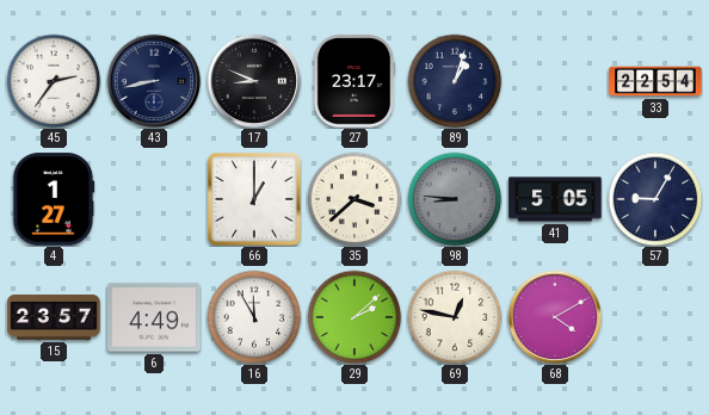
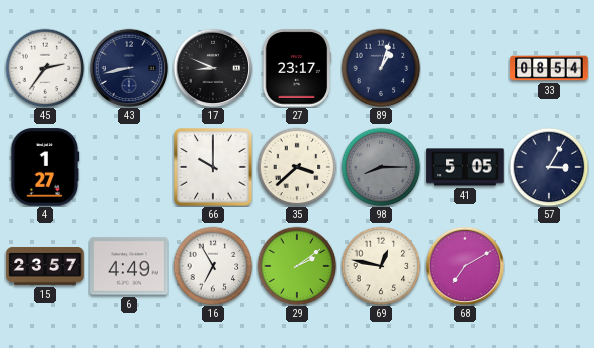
33: 22:54 -> 08:54
66: 1:00 -> 10:00
98: 8:46 -> 8:15
57: 9:05 -> 3:05
16: 11:55 -> 6:55
29: 2:08 -> 2:09
68: 4:10 -> 7:10
